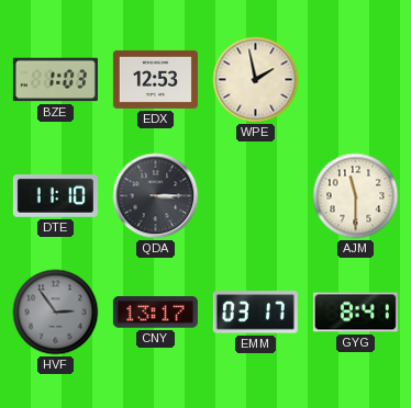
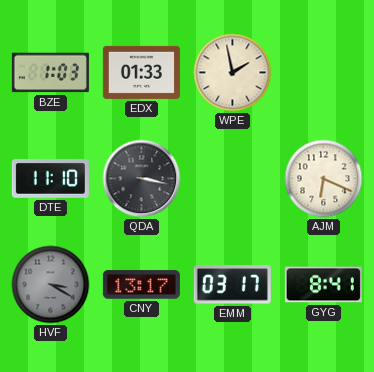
EDX: 12:53 -> 01:33
QDA: 3:15 -> 3:17
AJM: 11:30 -> 6:19
HVF: 2:54 -> 3:20
